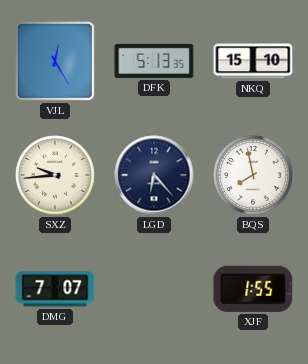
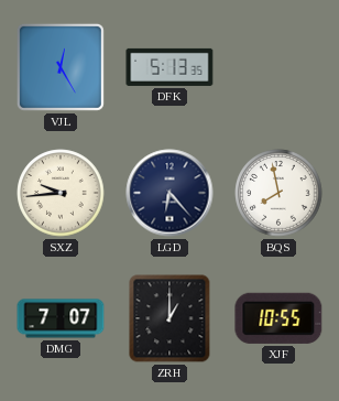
NKQ: 15:10 -> none
ZRH: none -> 1:00
XJF: 1:55 -> 10:55
